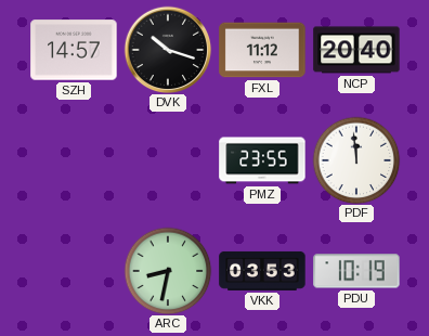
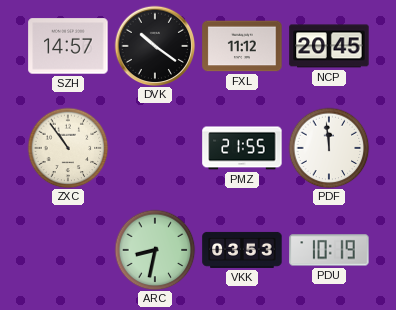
DVK: 10:18 -> 10:21
NCP: 20:40 -> 20:45
ZXC: none -> 10:54
PMZ: 23:55 -> 21:55
